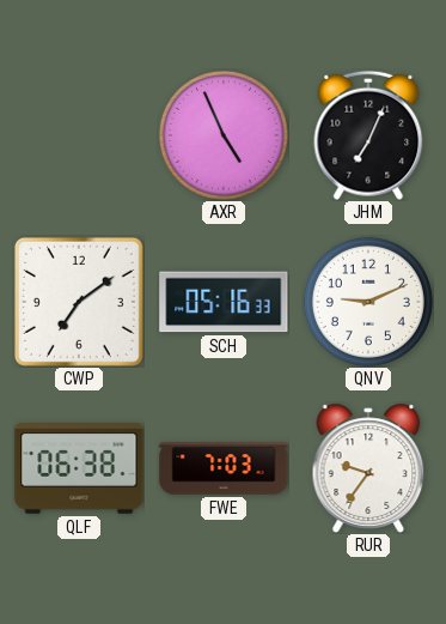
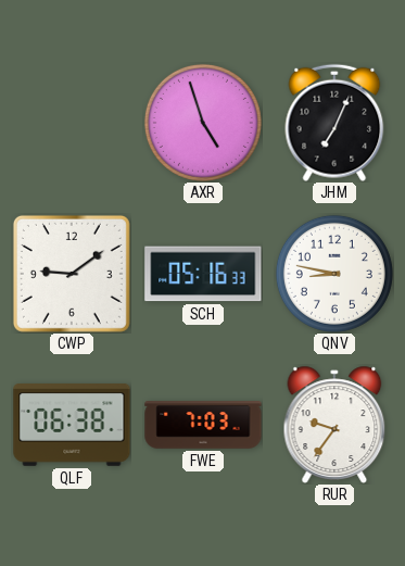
AXR: 4:56 -> 4:57
CWP: 7:09 -> 9:09
QNV: 9:11 -> 8:47
